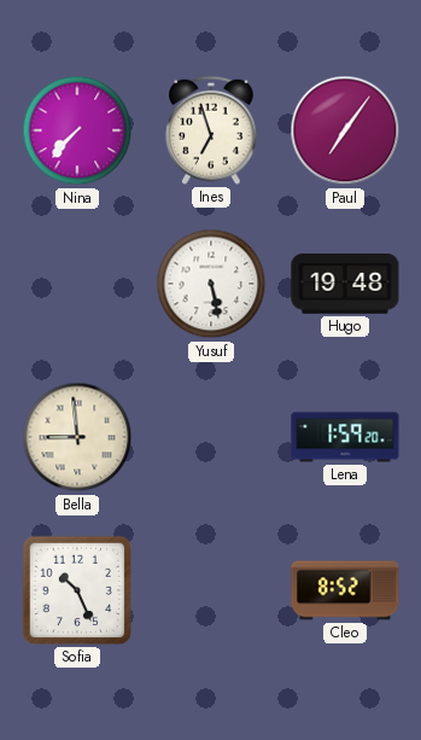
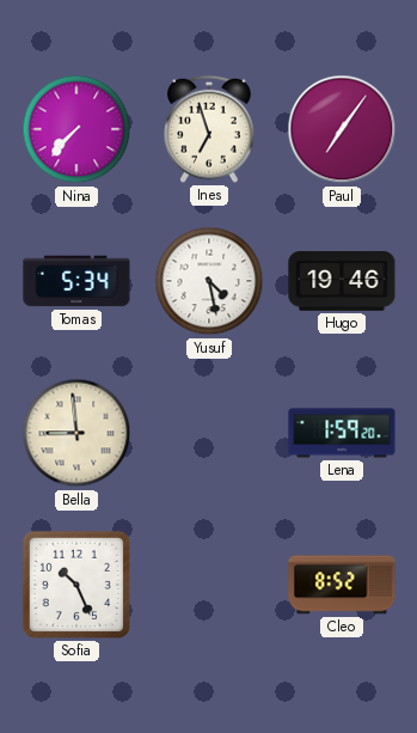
Tomas: none -> 5:34
Yusuf: 5:28 -> 4:28
Hugo: 19:48 -> 19:46
